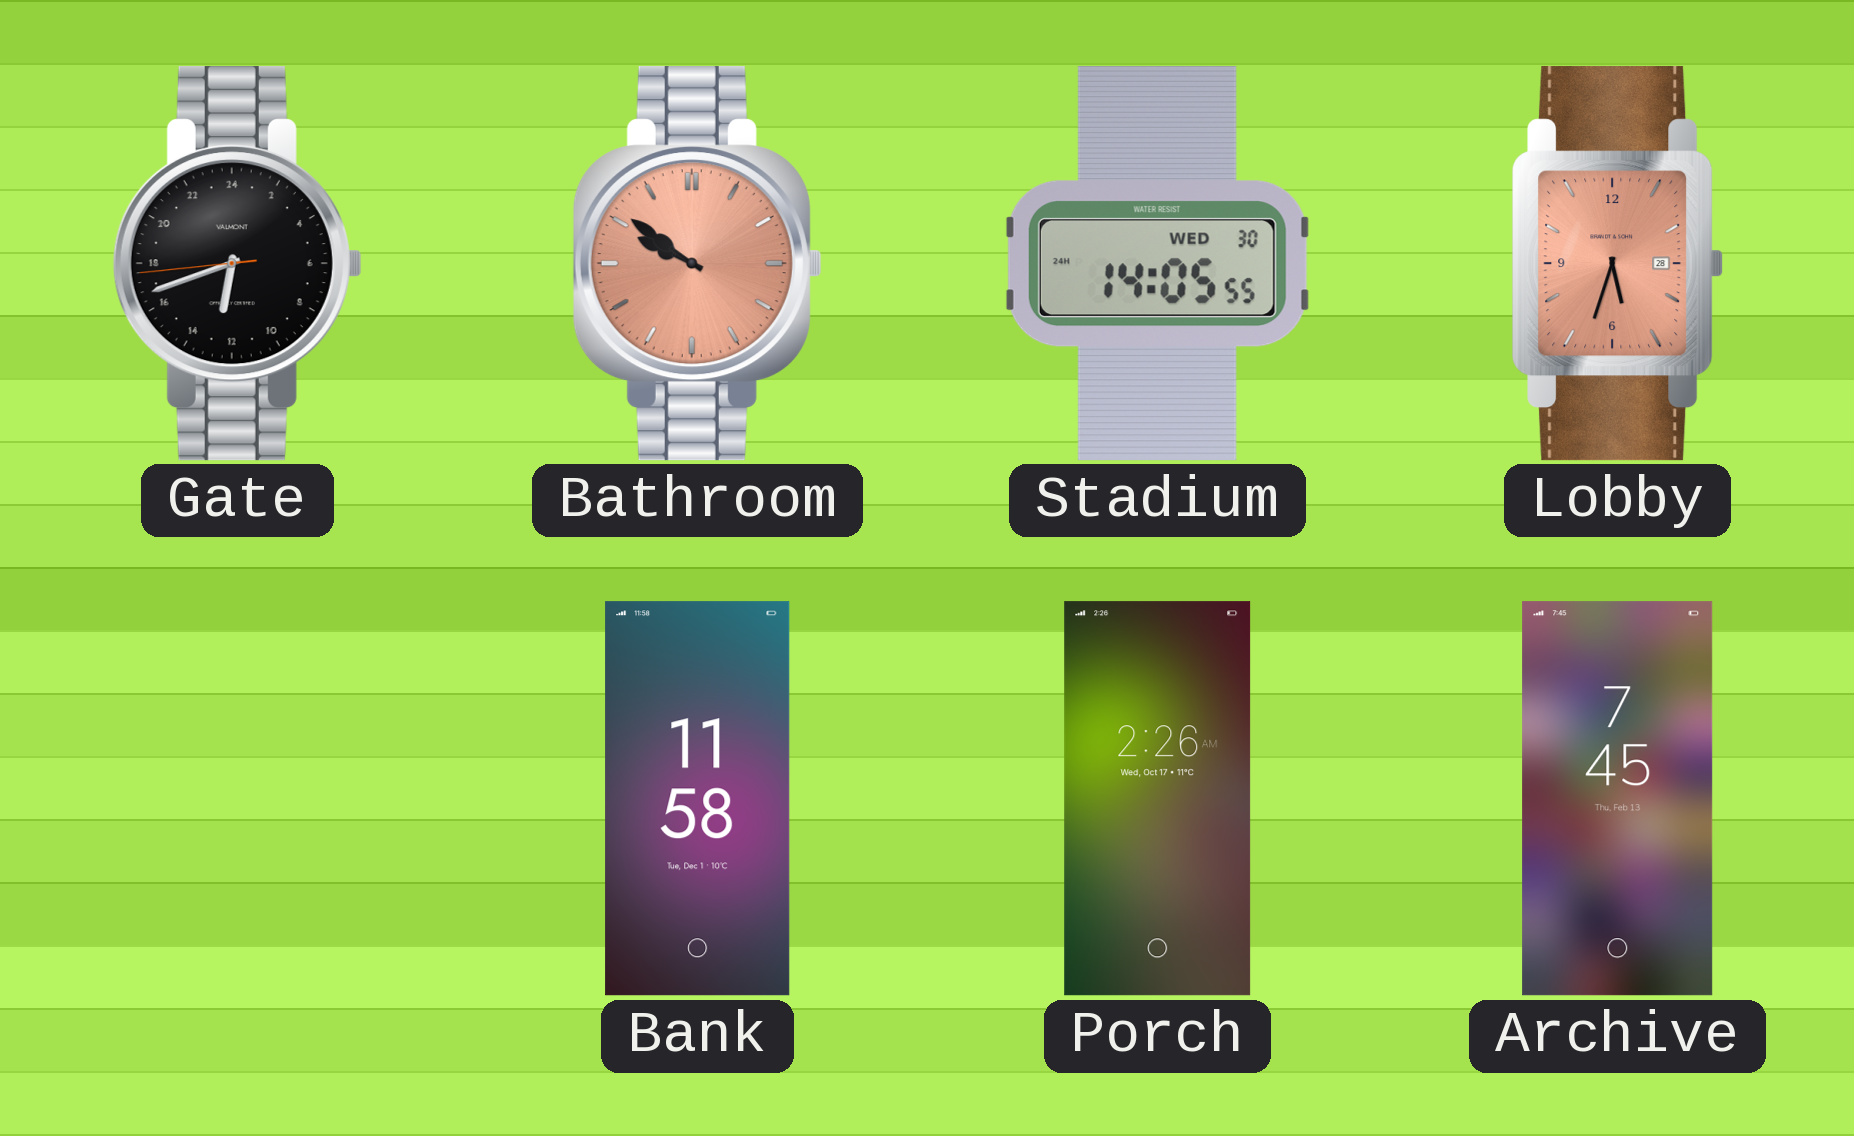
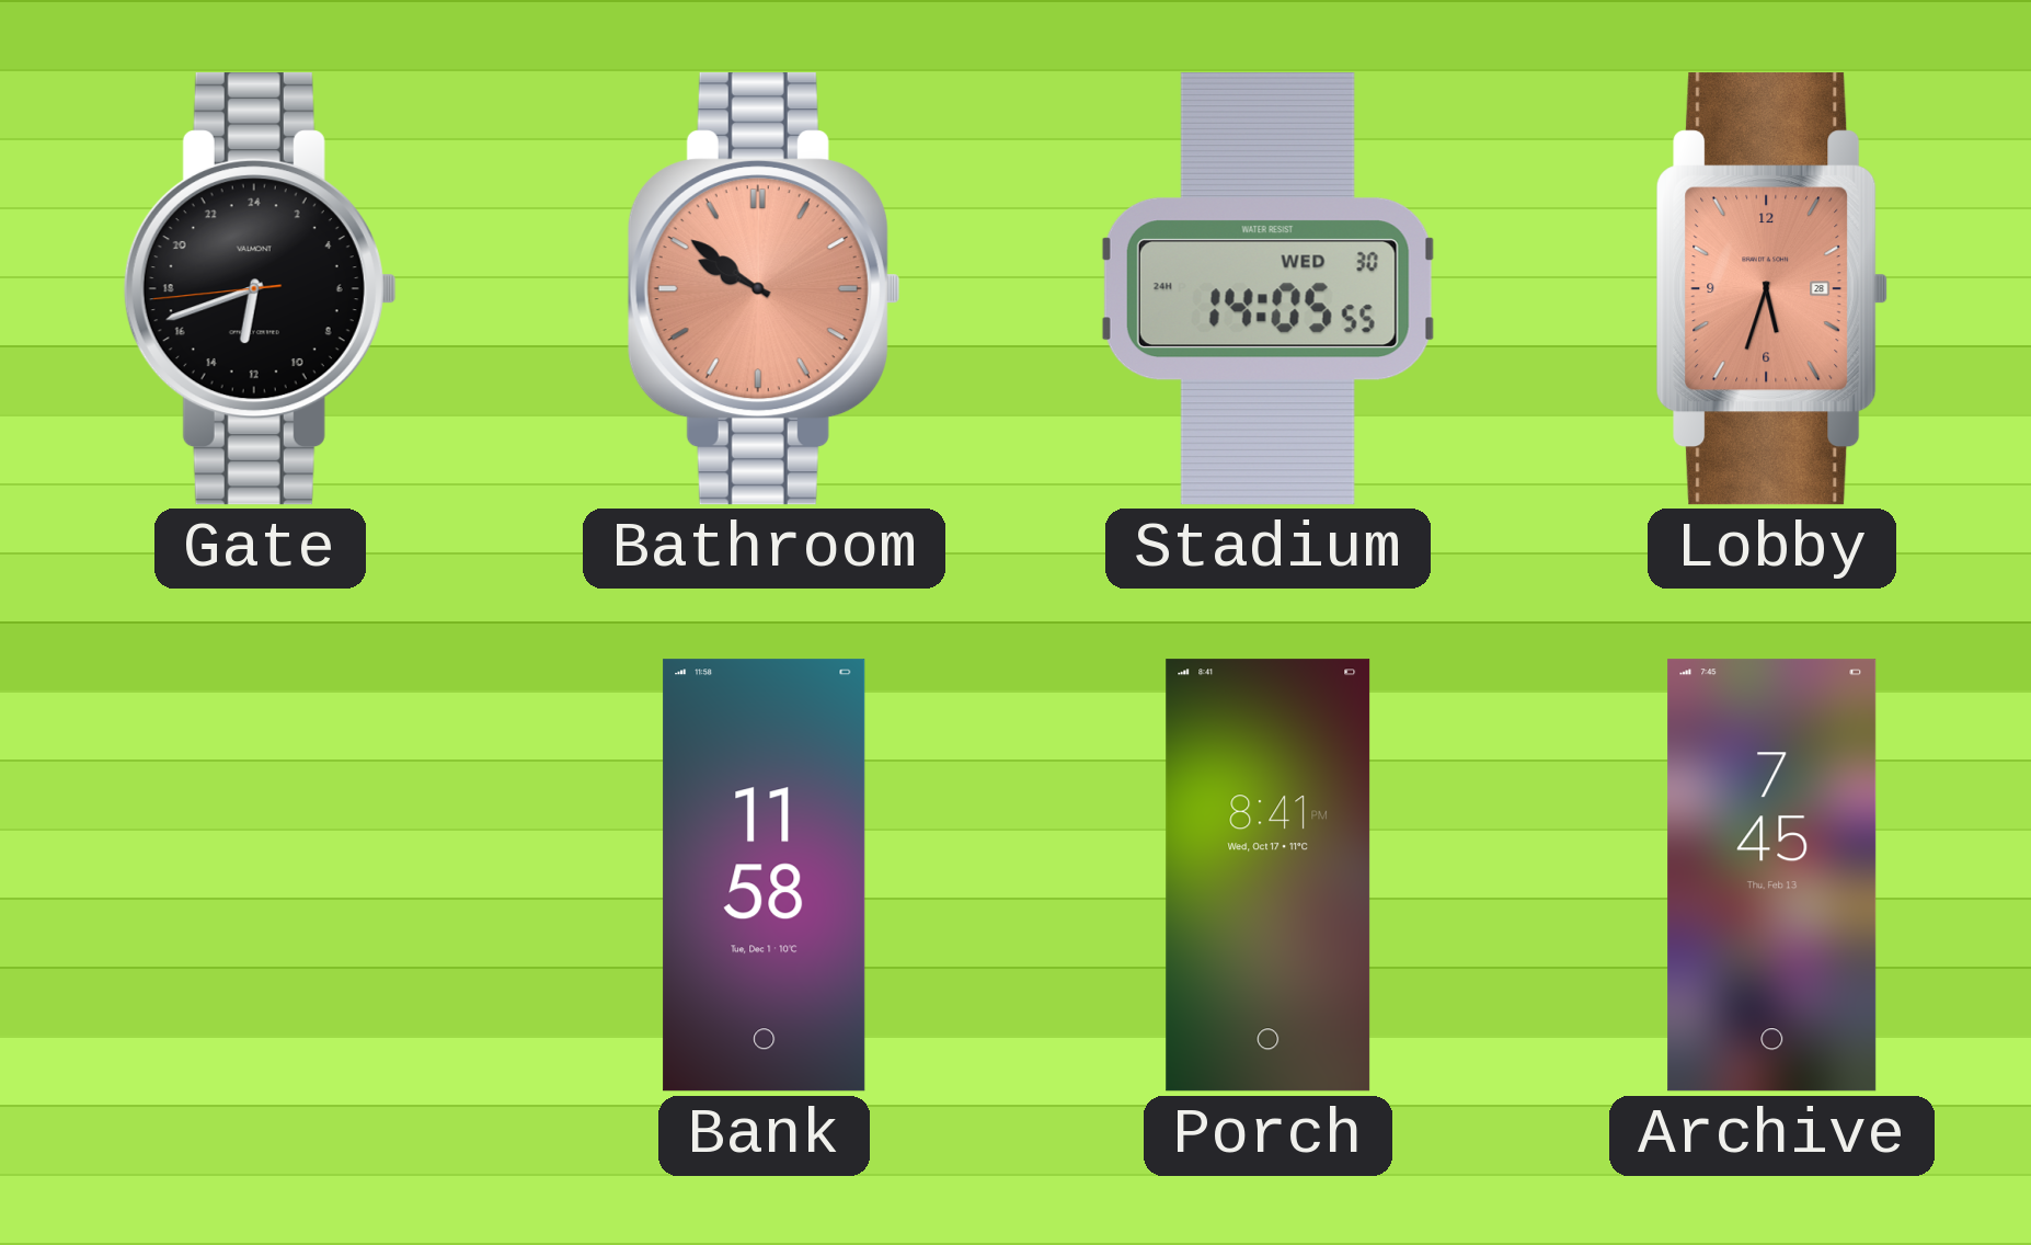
Porch: 2:26 -> 8:41
